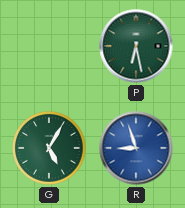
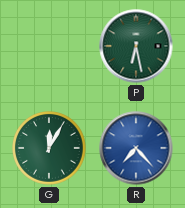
G: 5:05 -> 12:05
R: 8:57 -> 7:23
